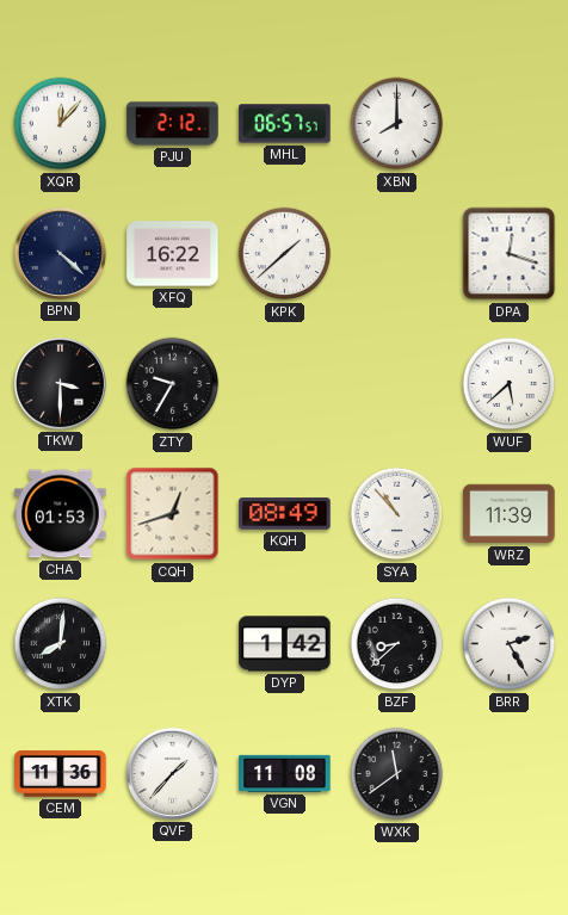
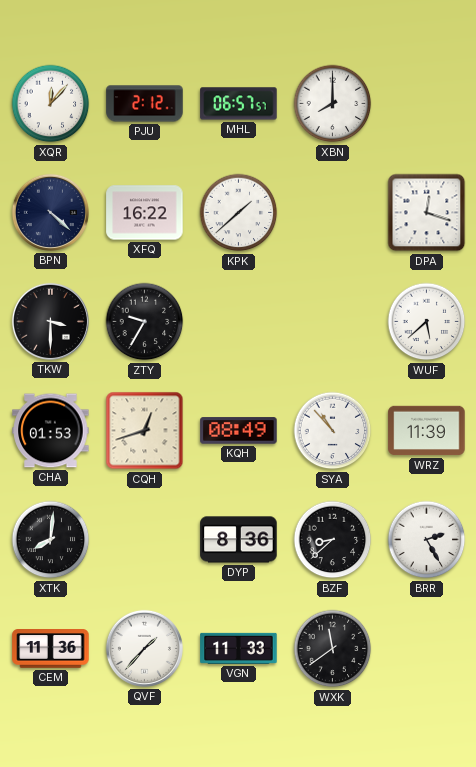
DYP: 1:42 -> 8:36
VGN: 11:08 -> 11:33
